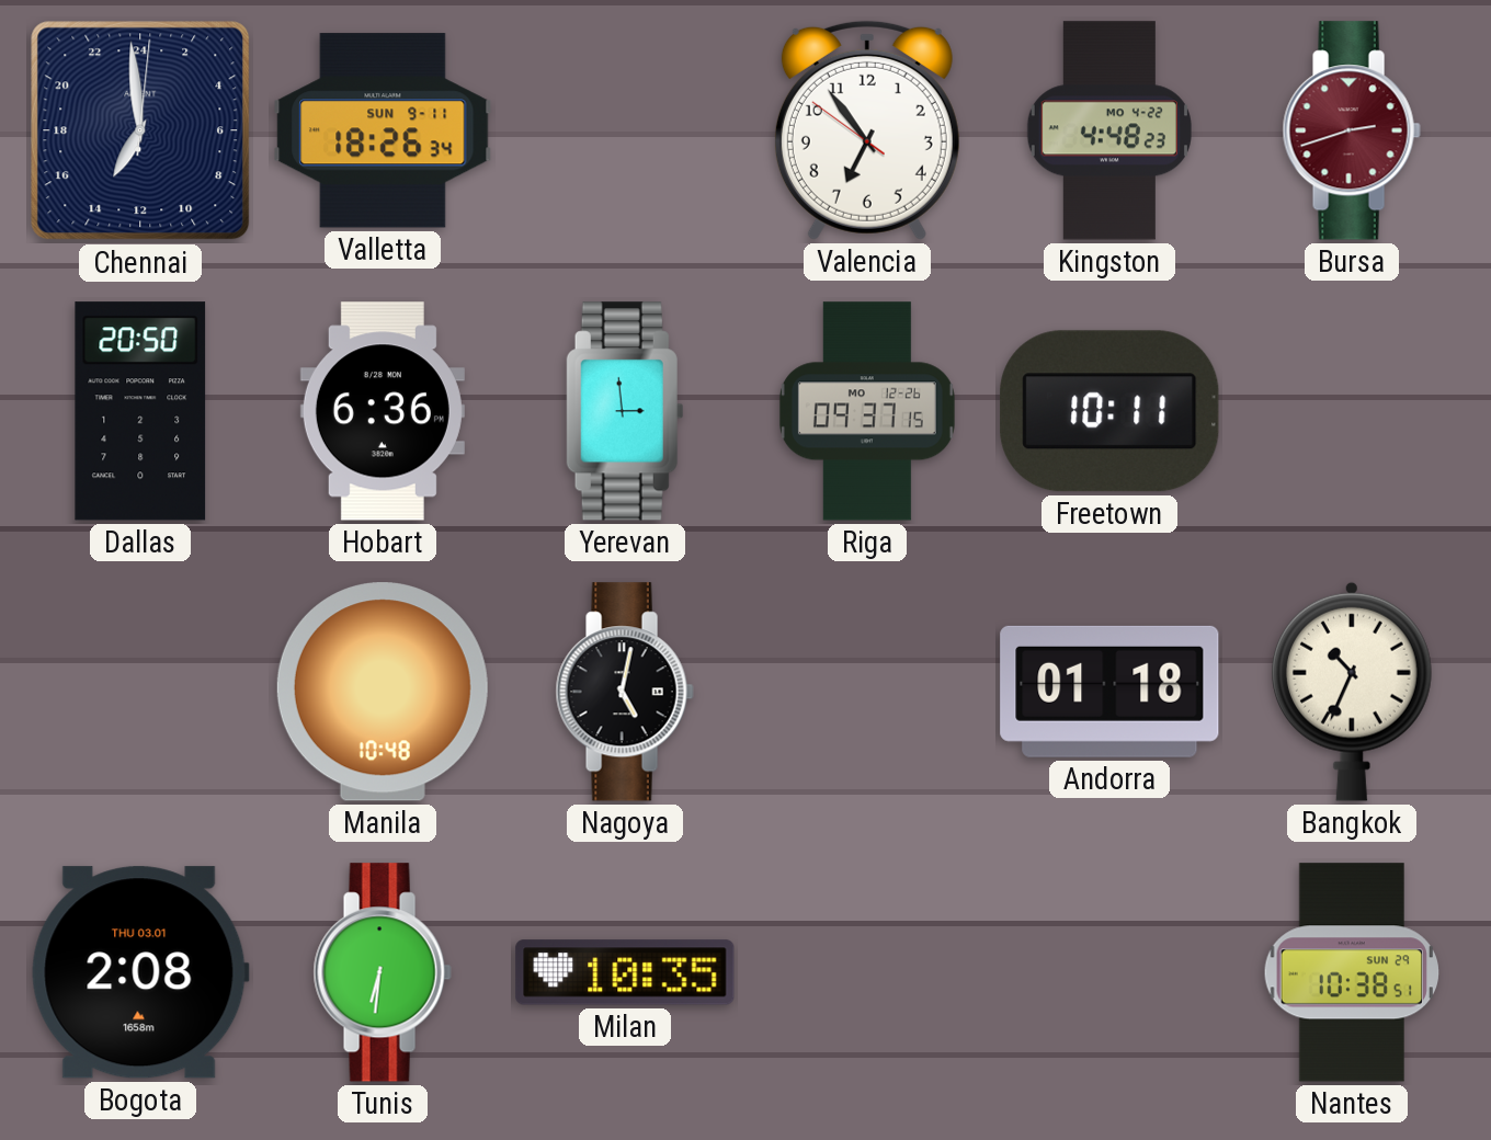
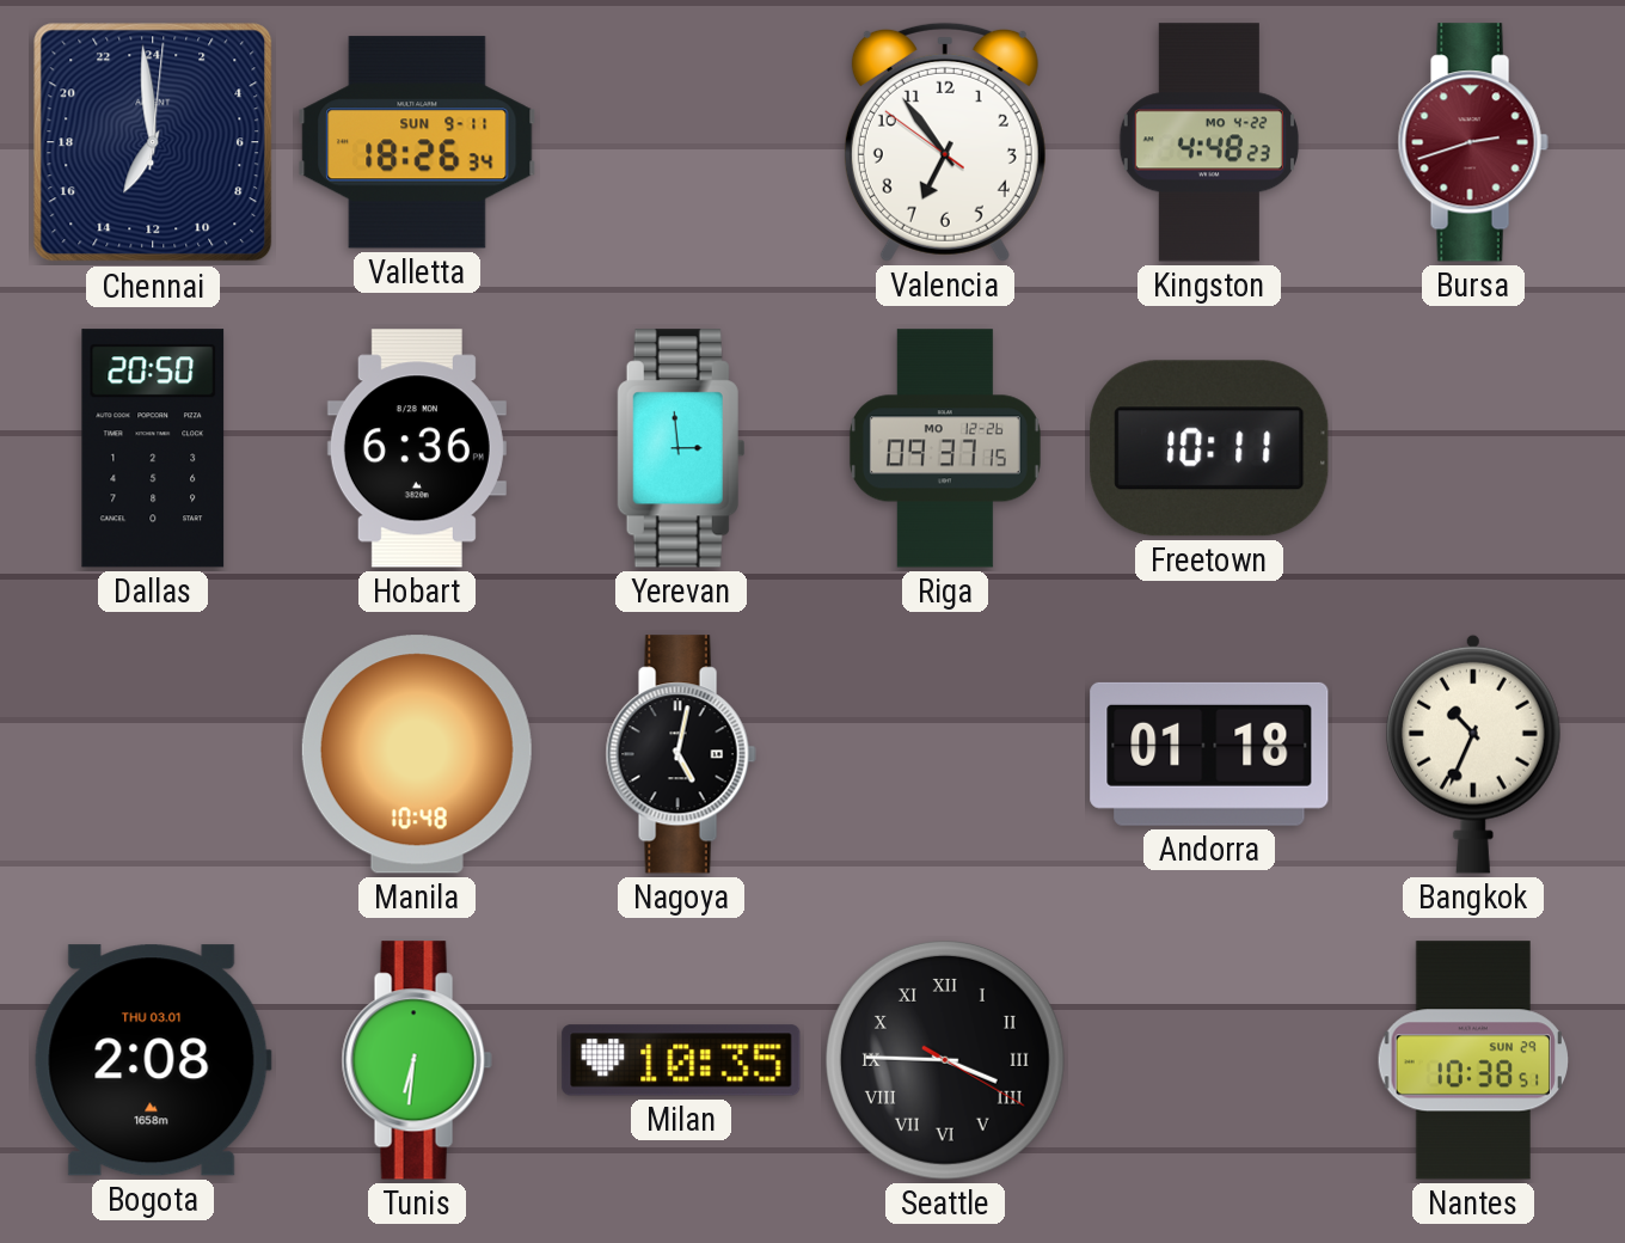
Seattle: none -> 3:45
